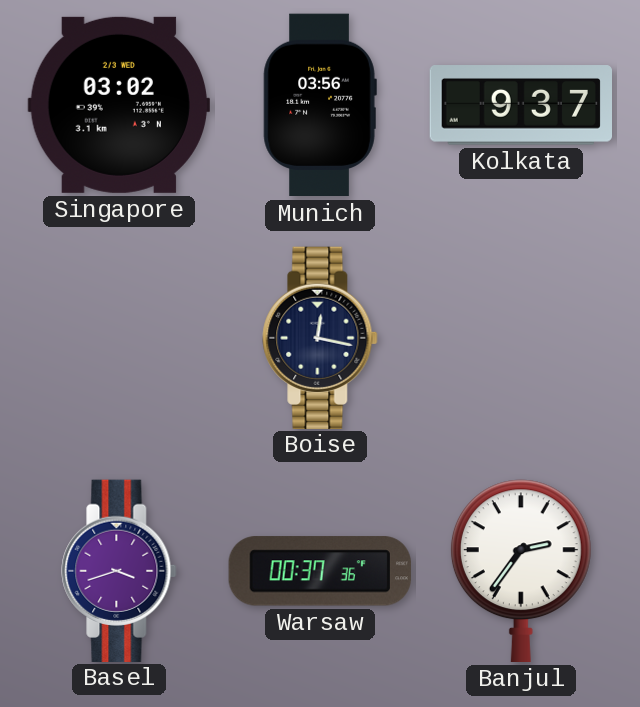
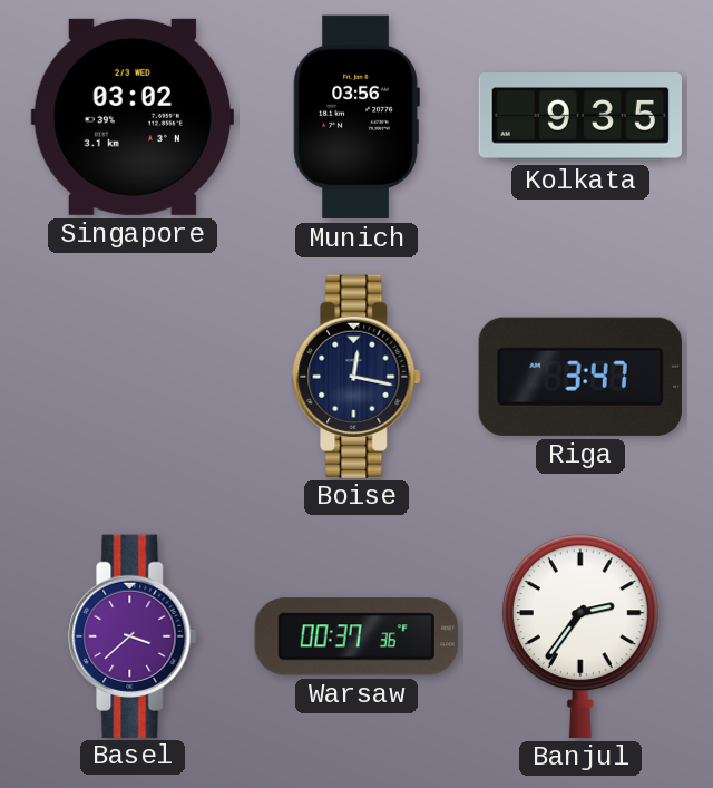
Kolkata: 9:37 -> 9:35
Riga: none -> 3:47
Basel: 3:42 -> 3:38
